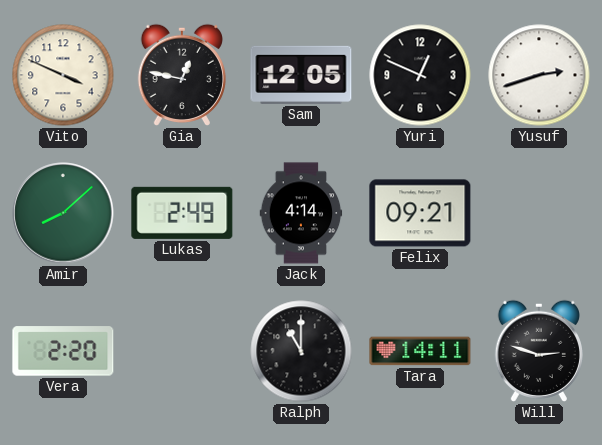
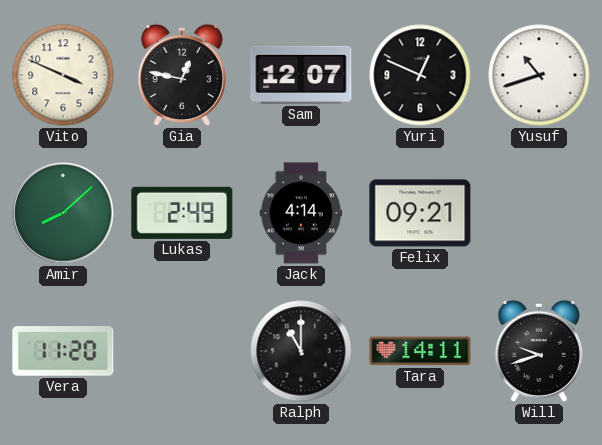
Sam: 12:05 -> 12:07
Yusuf: 2:42 -> 10:42
Vera: 2:20 -> 11:20
Will: 2:48 -> 9:42
